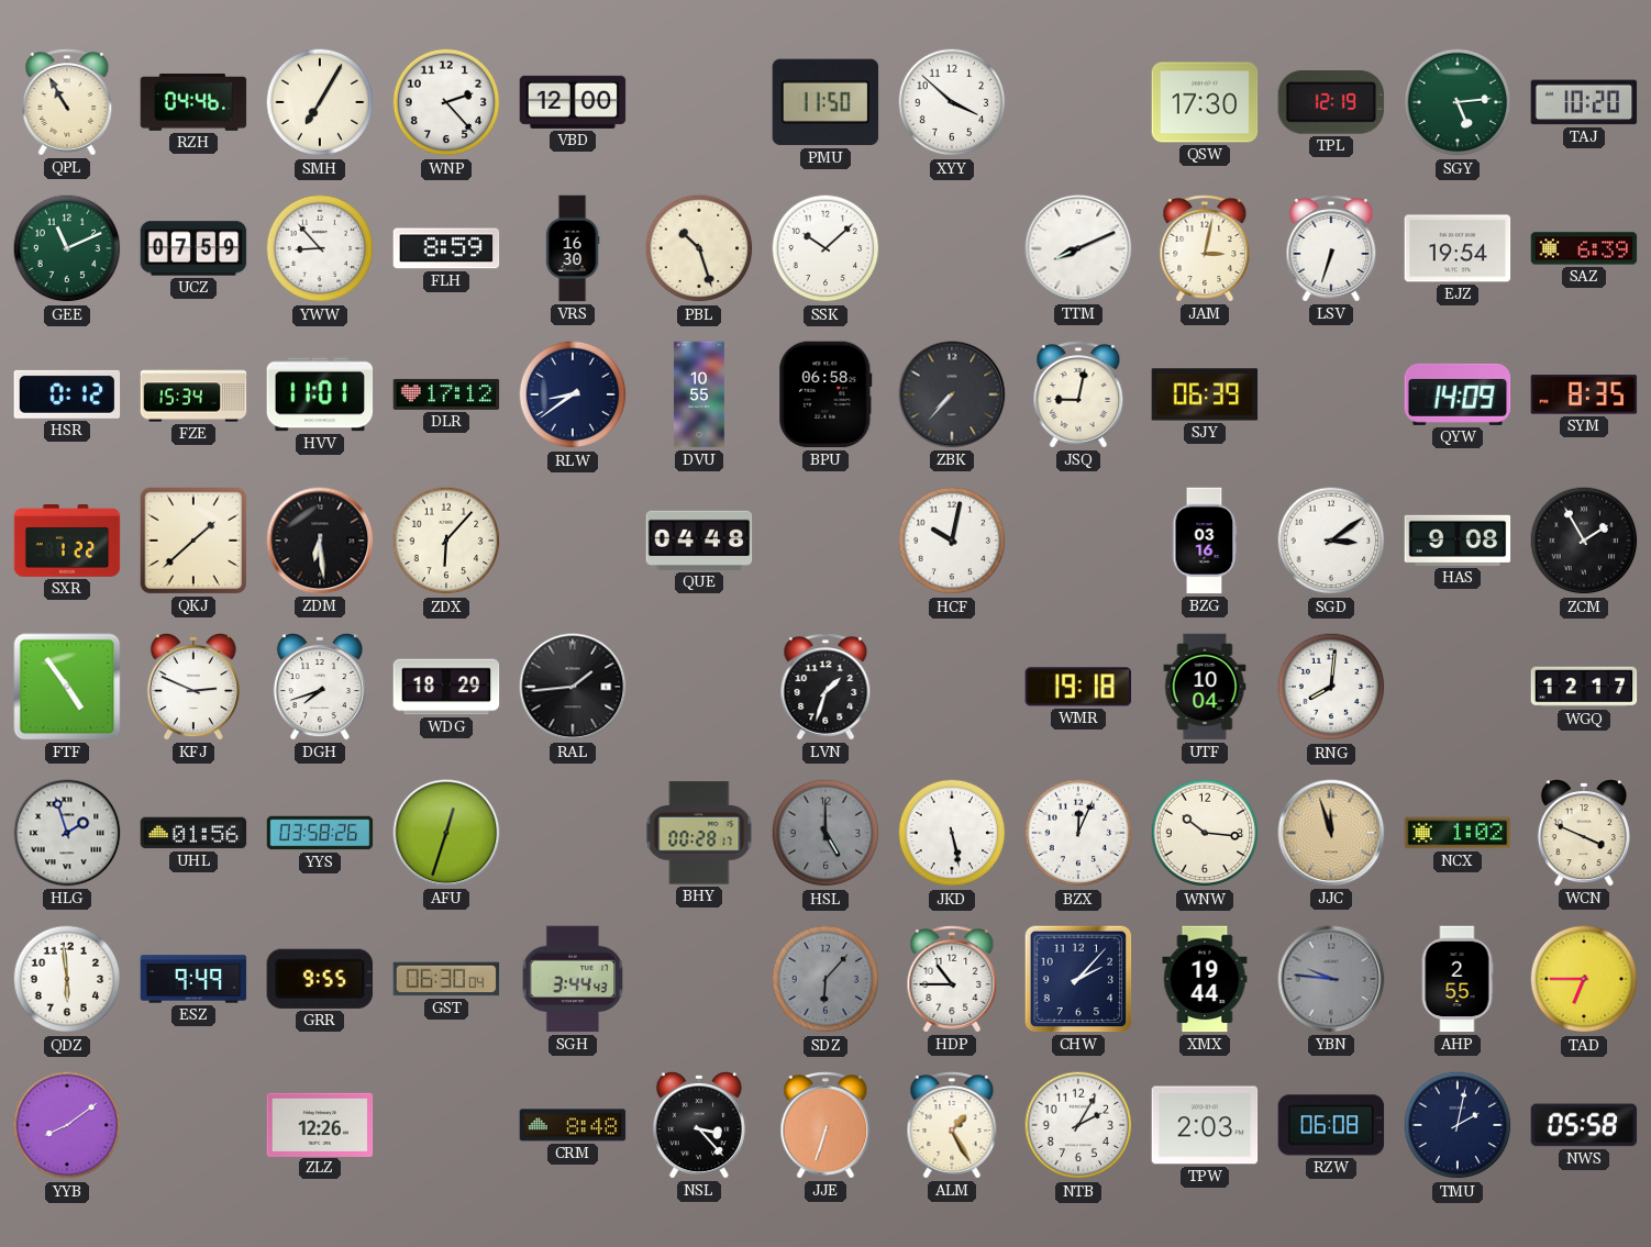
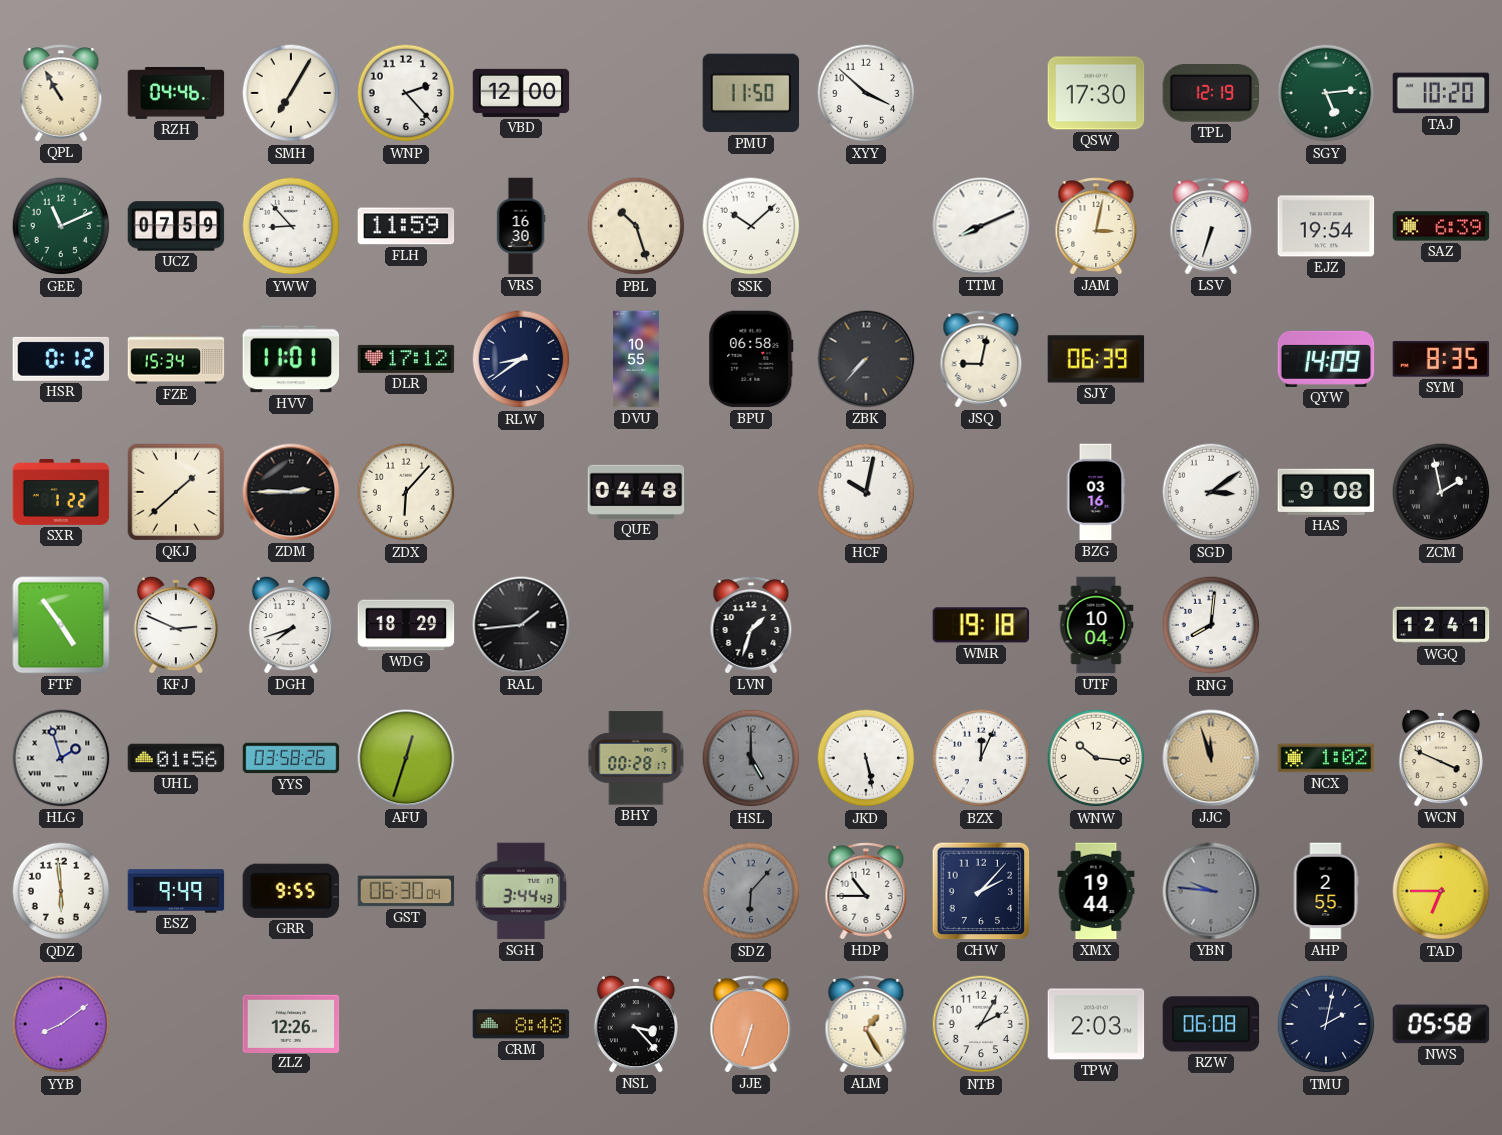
FLH: 8:59 -> 11:59
ZDM: 6:29 -> 2:45
ZCM: 1:55 -> 1:58
WGQ: 12:17 -> 12:41
